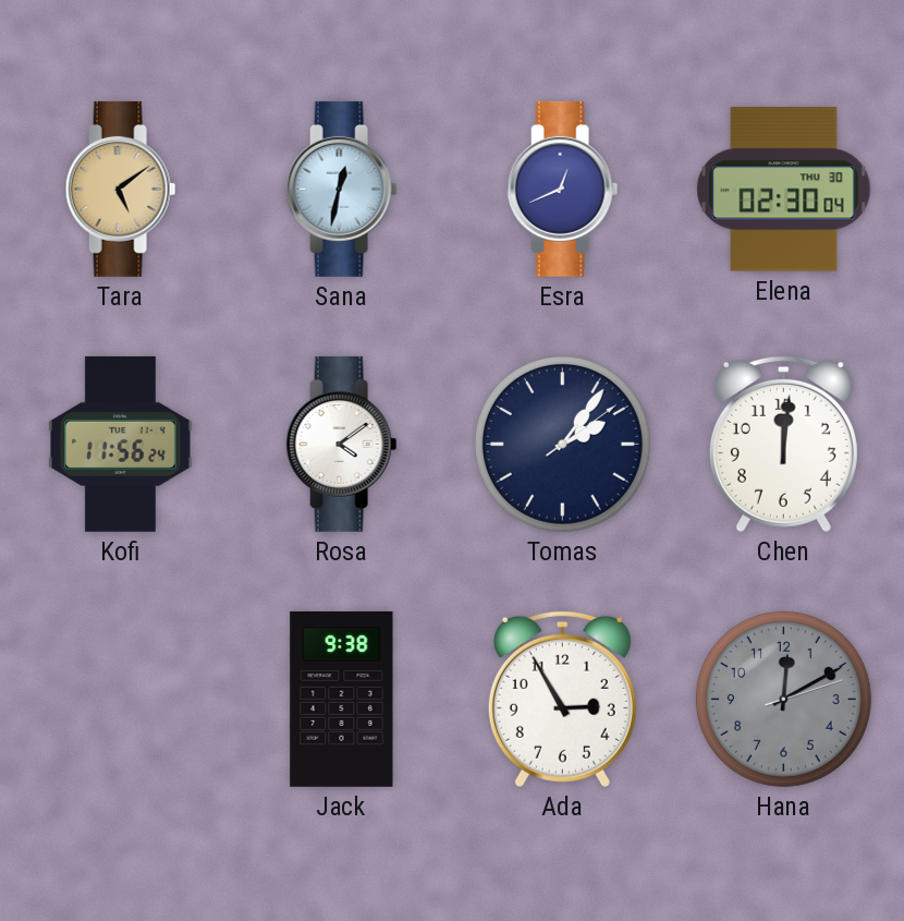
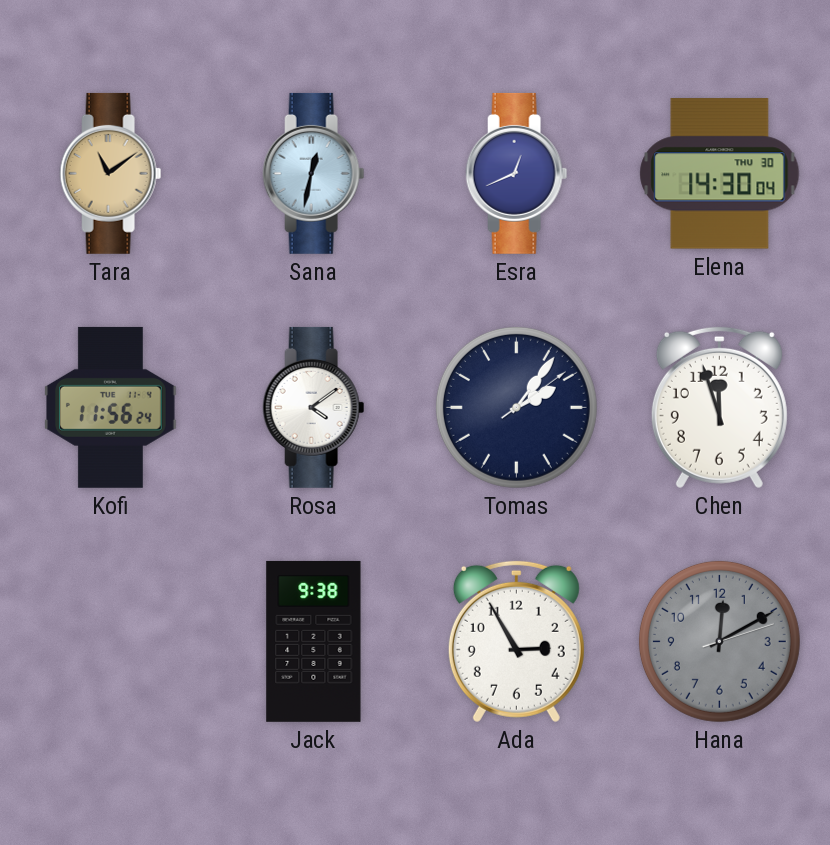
Tara: 5:09 -> 11:09
Elena: 02:30 -> 14:30
Chen: 12:01 -> 11:57
